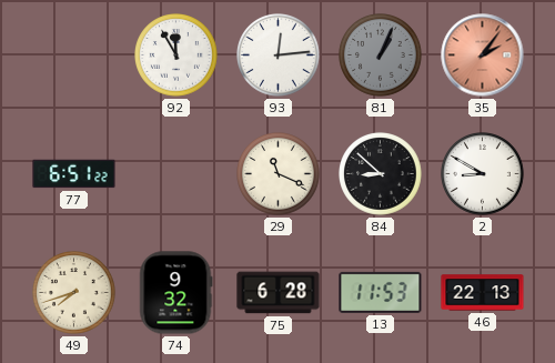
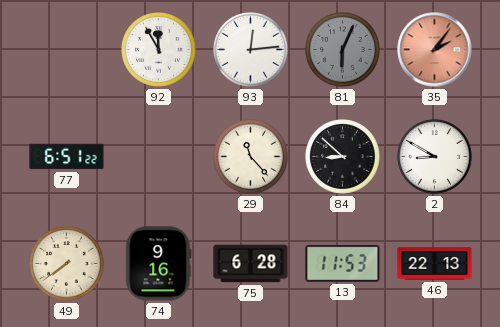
81: 1:04 -> 6:04
29: 11:19 -> 11:23
49: 7:42 -> 7:39
74: 9:32 -> 9:16
